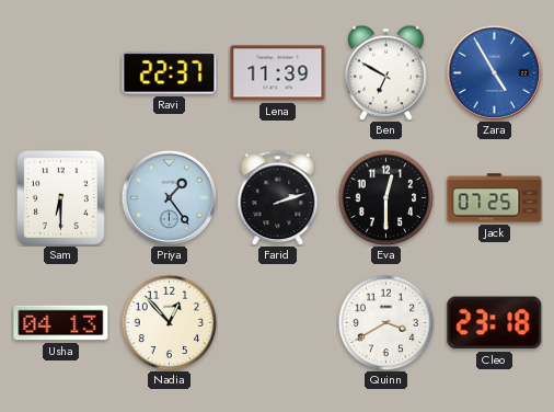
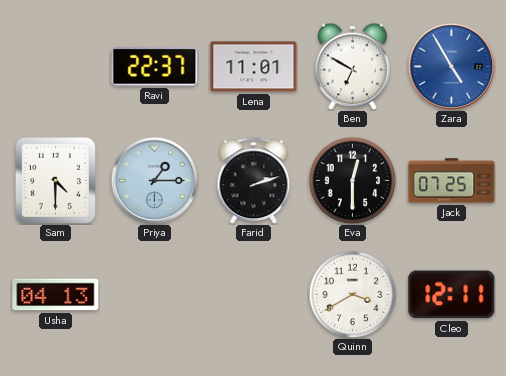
Lena: 11:39 -> 11:01
Sam: 6:30 -> 4:30
Priya: 1:24 -> 1:15
Nadia: 12:53 -> none
Cleo: 23:18 -> 12:11
